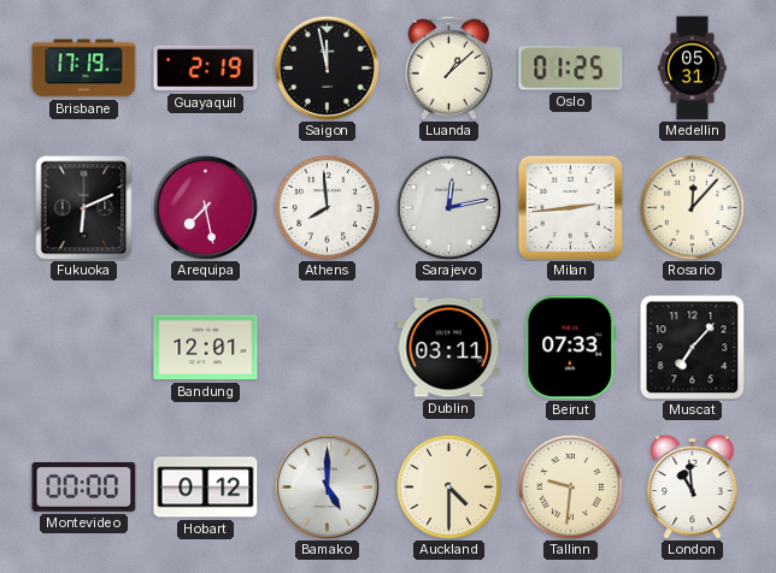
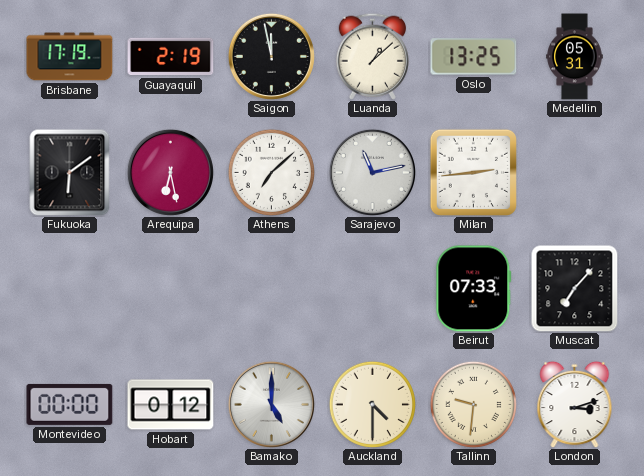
Oslo: 01:25 -> 13:25
Fukuoka: 6:11 -> 6:09
Arequipa: 7:28 -> 6:28
Athens: 7:59 -> 7:08
Sarajevo: 12:13 -> 11:13
Rosario: 12:07 -> none
Bandung: 12:01 -> none
Dublin: 03:11 -> none
London: 10:59 -> 3:12
